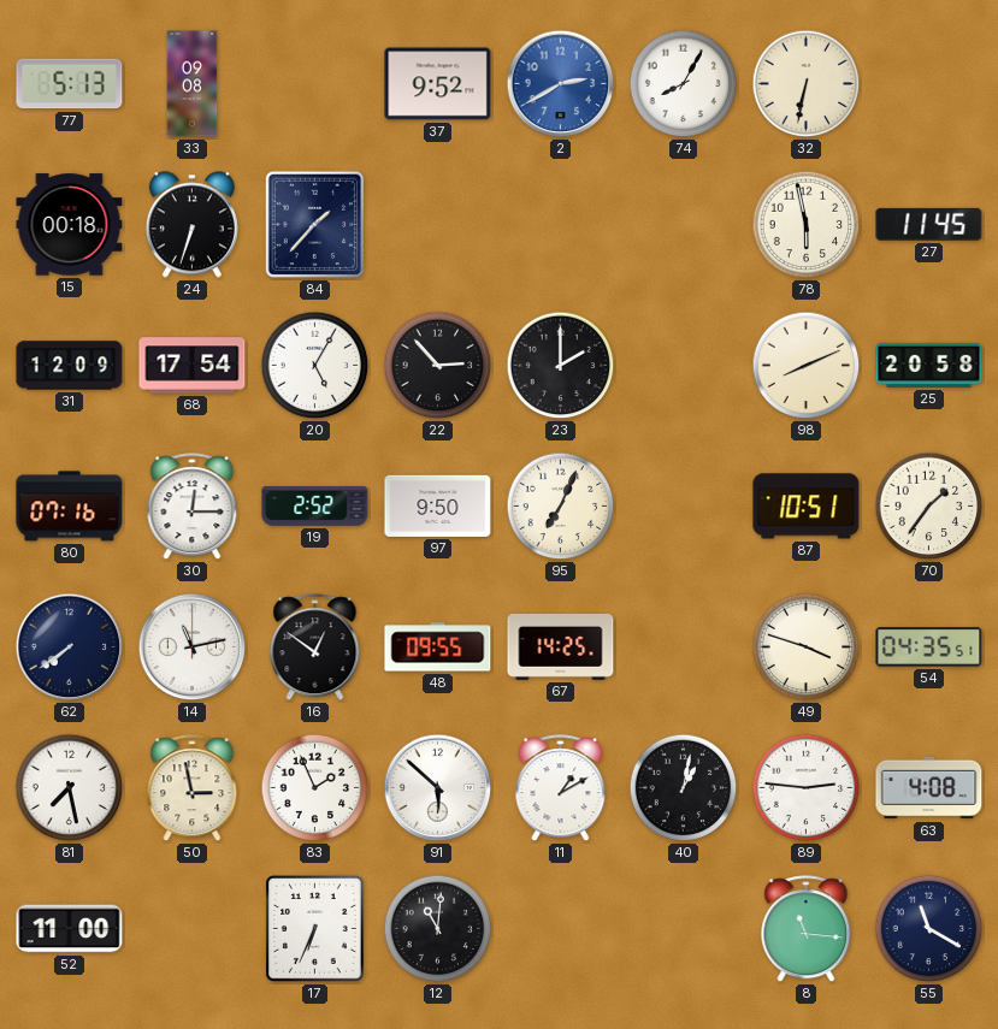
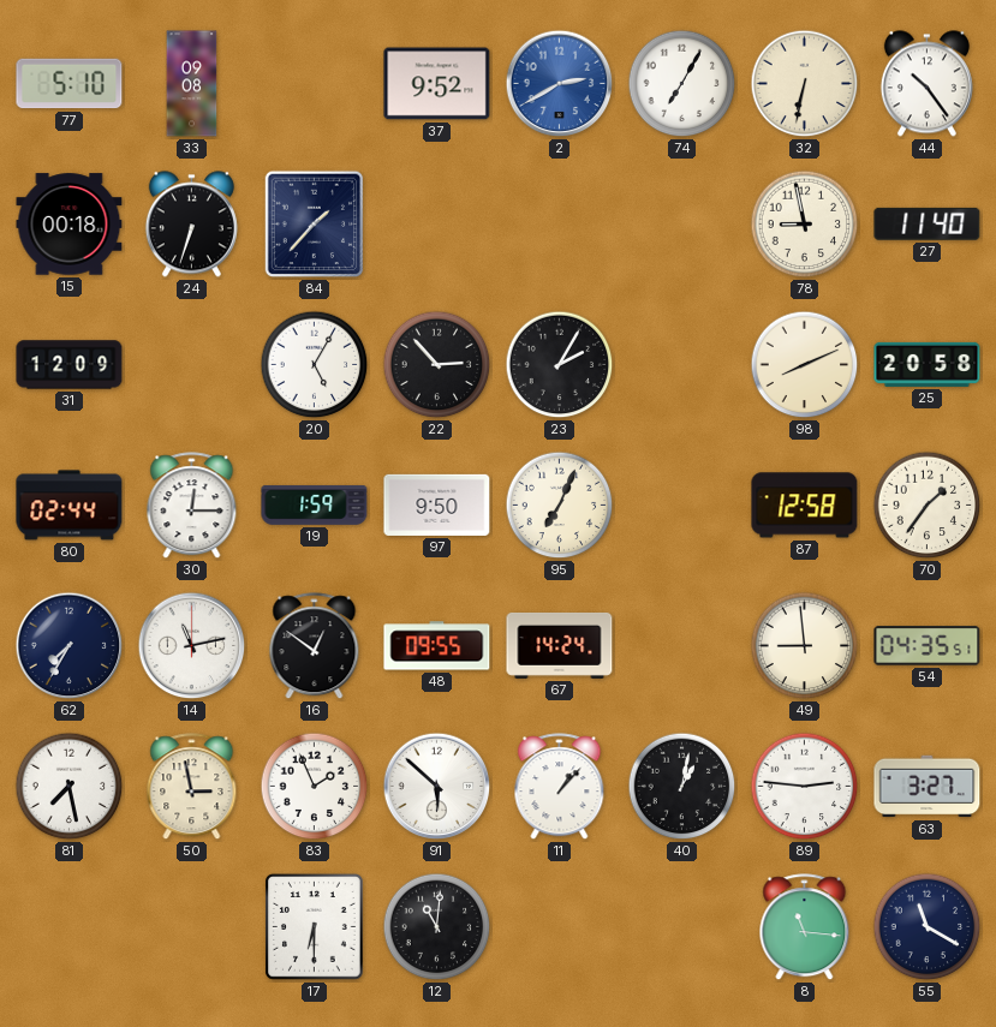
77: 5:13 -> 5:10
74: 8:05 -> 7:05
44: none -> 10:24
78: 5:58 -> 8:58
27: 11:45 -> 11:40
68: 17:54 -> none
23: 2:00 -> 2:05
80: 07:16 -> 02:44
19: 2:52 -> 1:59
87: 10:51 -> 12:58
62: 7:39 -> 7:35
67: 14:25 -> 14:24
49: 3:48 -> 8:59
11: 1:10 -> 1:07
63: 4:08 -> 3:27
52: 11:00 -> none
17: 6:34 -> 6:30
